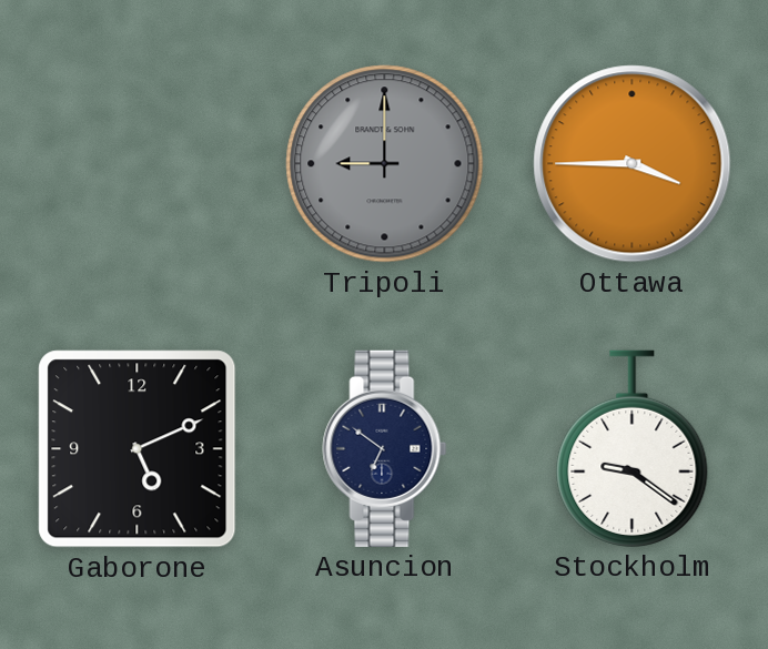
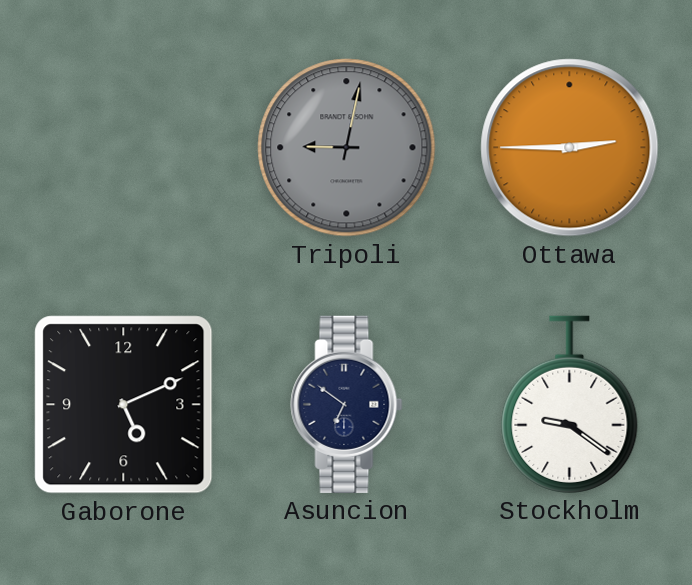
Tripoli: 9:00 -> 9:02
Ottawa: 3:45 -> 2:45
